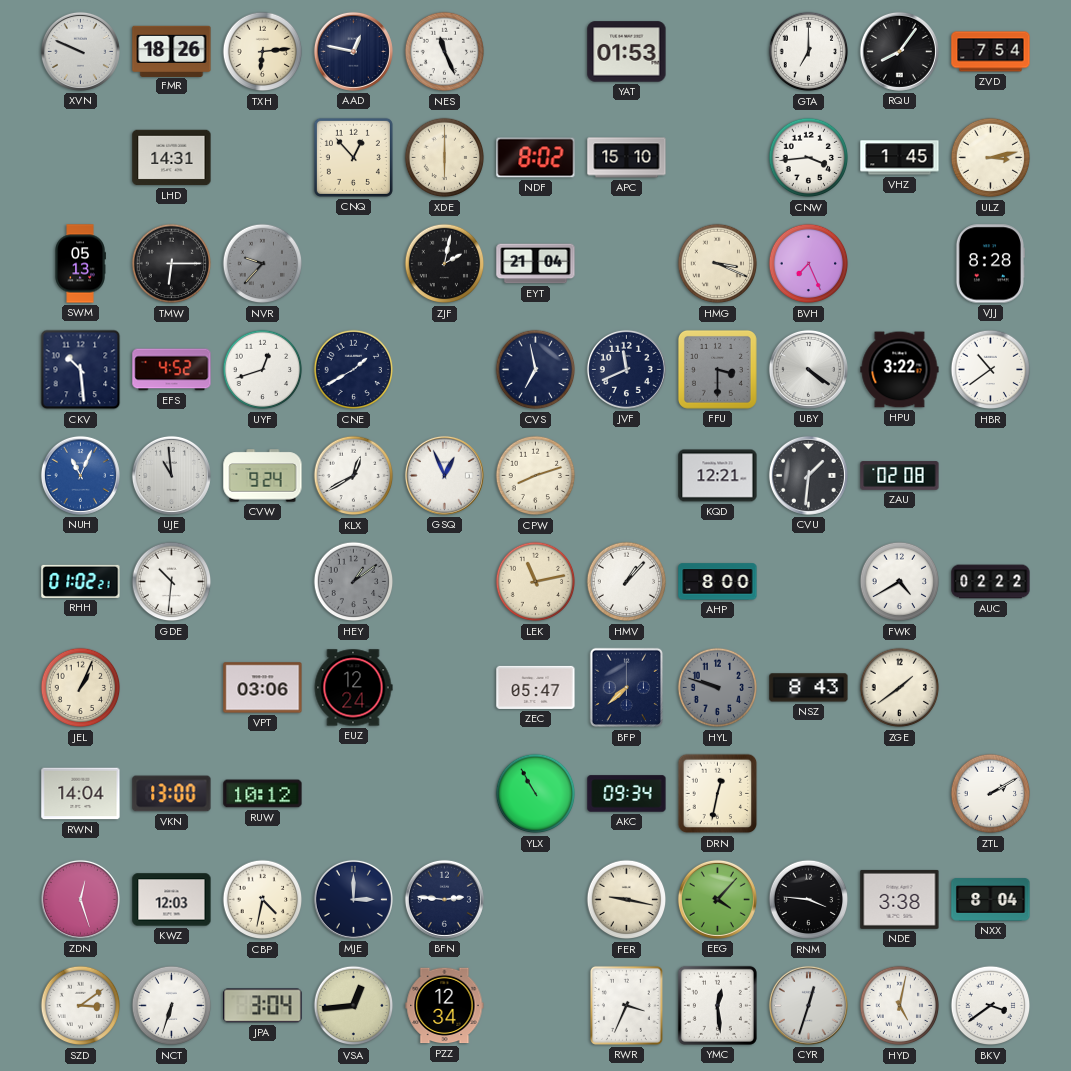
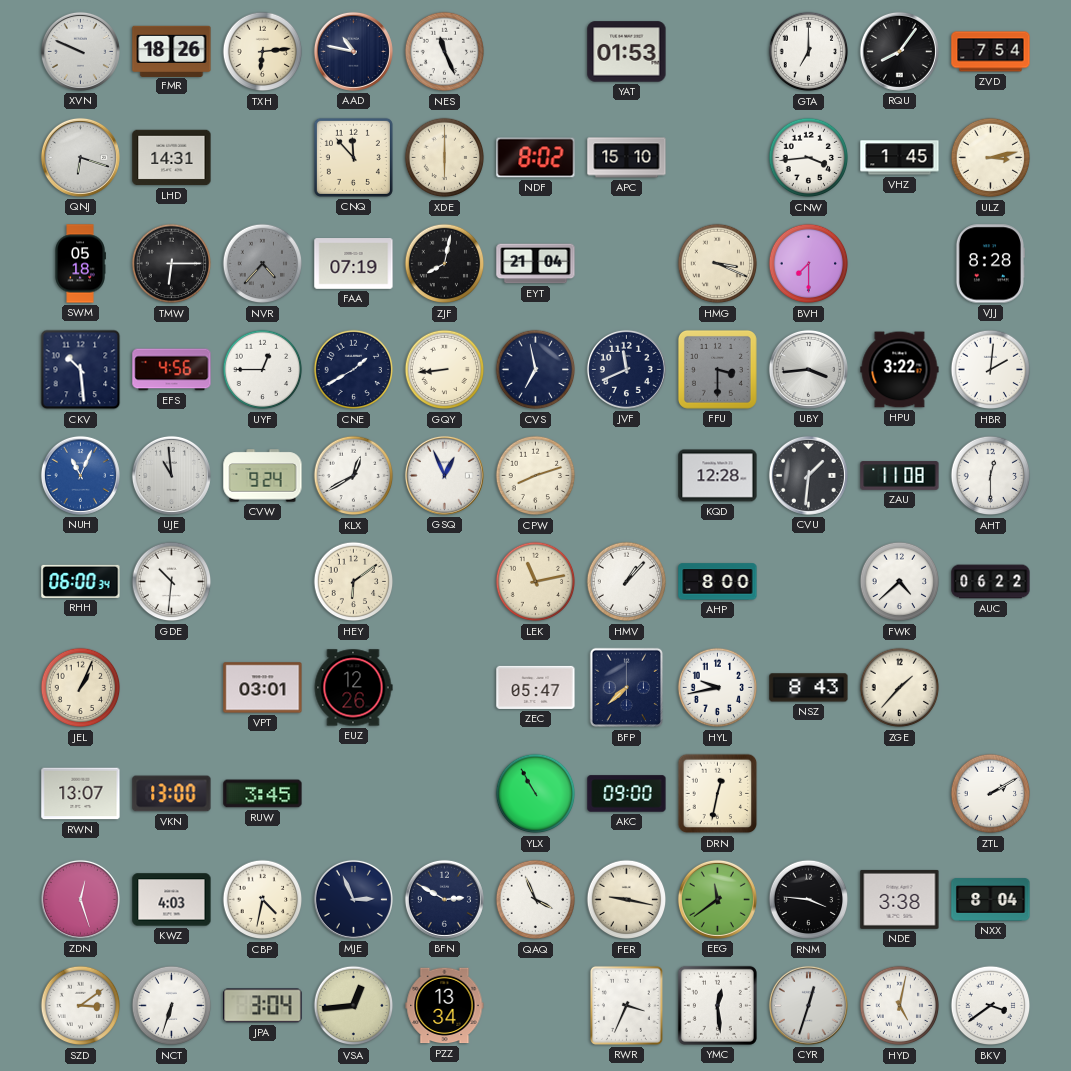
AAD: 12:47 -> 10:47
QNJ: none -> 6:18
CNQ: 12:53 -> 11:53
SWM: 05:13 -> 05:18
NVR: 9:37 -> 4:37
FAA: none -> 07:19
ZJF: 2:02 -> 8:02
BVH: 7:26 -> 7:30
EFS: 4:52 -> 4:56
UYF: 12:42 -> 12:45
GQY: none -> 8:44
UBY: 4:21 -> 3:44
HBR: 10:39 -> 2:01
KQD: 12:21 -> 12:28
ZAU: 02:08 -> 11:08
AHT: none -> 12:30
RHH: 01:02 -> 06:00
HEY: 1:09 -> 6:09
HEY dial: grey -> cream
FWK: 4:40 -> 4:38
AUC: 02:22 -> 06:22
VPT: 03:06 -> 03:01
EUZ: 12:24 -> 12:26
HYL: 9:48 -> 9:43
HYL dial: grey -> white
ZGE: 1:39 -> 1:37
RWN: 14:04 -> 13:07
RUW: 10:12 -> 3:45
AKC: 09:34 -> 09:00
KWZ: 12:03 -> 4:03
MJE: 3:00 -> 2:56
BFN: 2:46 -> 2:50
QAQ: none -> 3:56
EEG: 4:07 -> 11:39
PZZ: 12:34 -> 13:34
